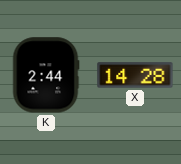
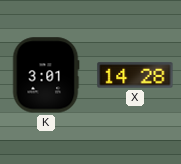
K: 2:44 -> 3:01
